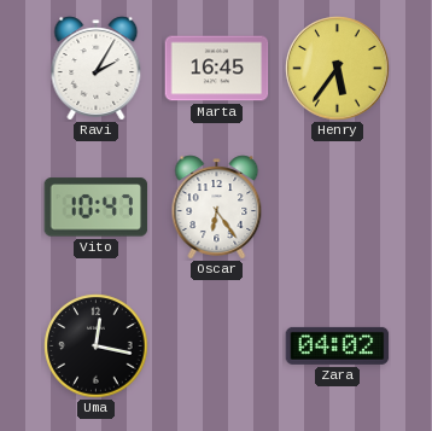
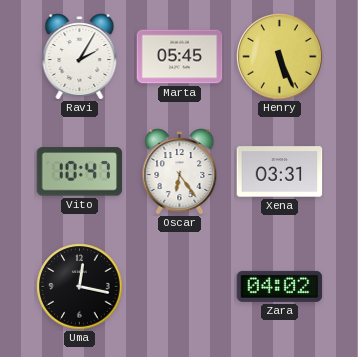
Marta: 16:45 -> 05:45
Henry: 5:36 -> 5:26
Xena: none -> 03:31
